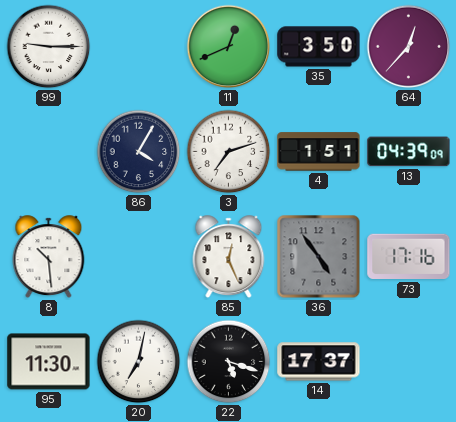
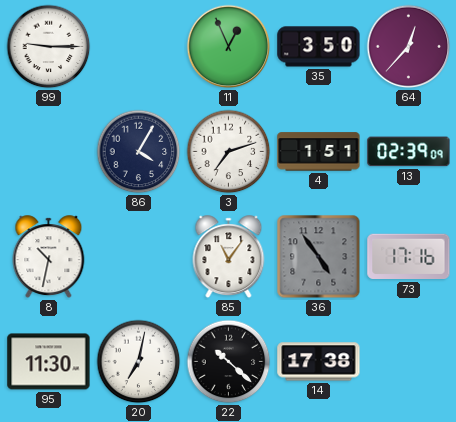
11: 12:41 -> 12:56
13: 04:39 -> 02:39
8: 10:29 -> 10:32
85: 12:26 -> 11:06
22: 5:18 -> 10:22
14: 17:37 -> 17:38
